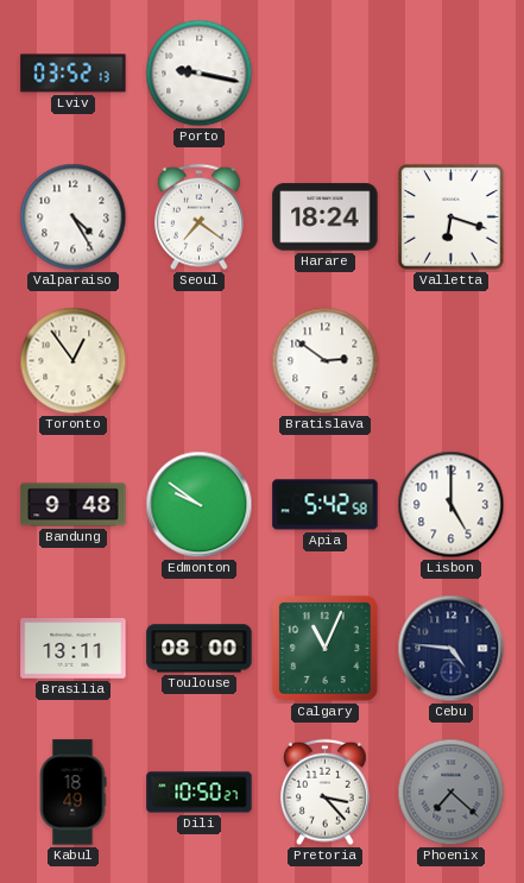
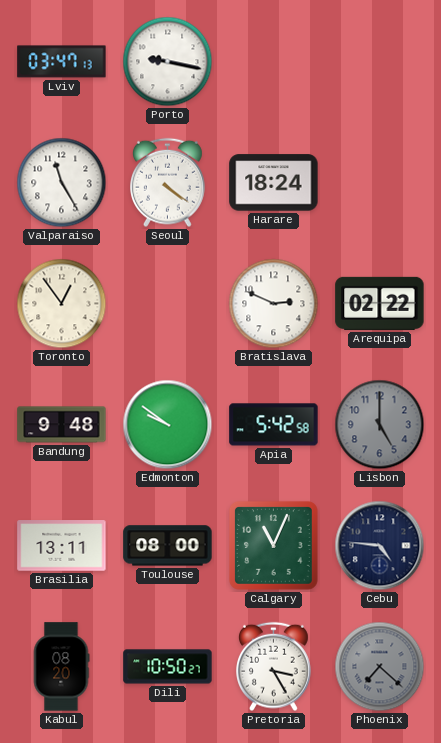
Lviv: 03:52 -> 03:47
Valparaiso: 4:25 -> 11:25
Seoul: 7:21 -> 4:21
Valletta: 6:18 -> none
Bratislava: 2:51 -> 2:49
Arequipa: none -> 02:22
Lisbon dial: white -> grey
Kabul: 18:49 -> 08:20
Pretoria: 3:23 -> 3:25
